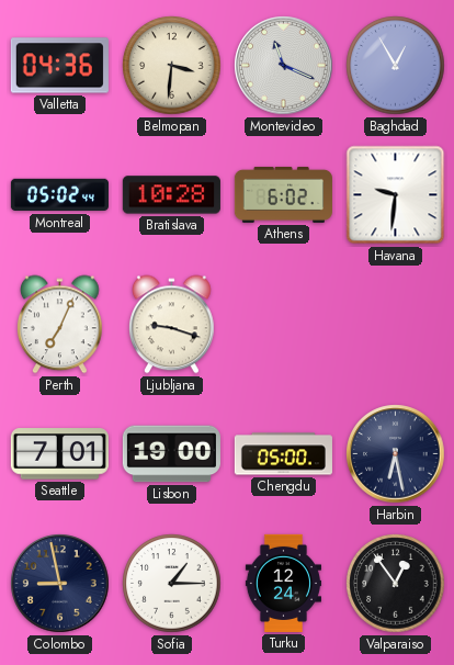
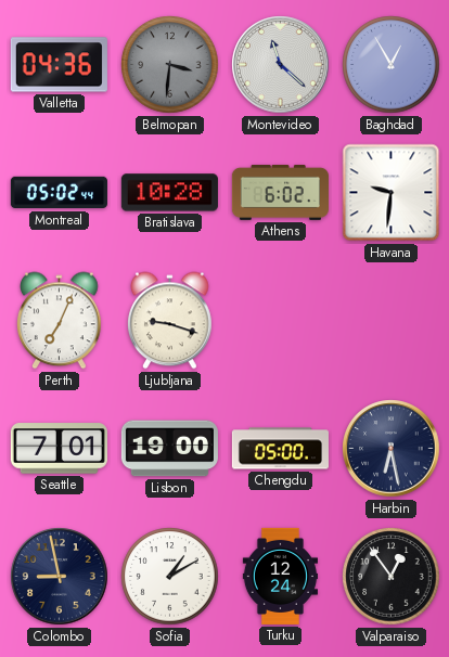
Belmopan dial: cream -> grey
Montevideo: 11:19 -> 11:22
Sofia: 1:15 -> 1:10
